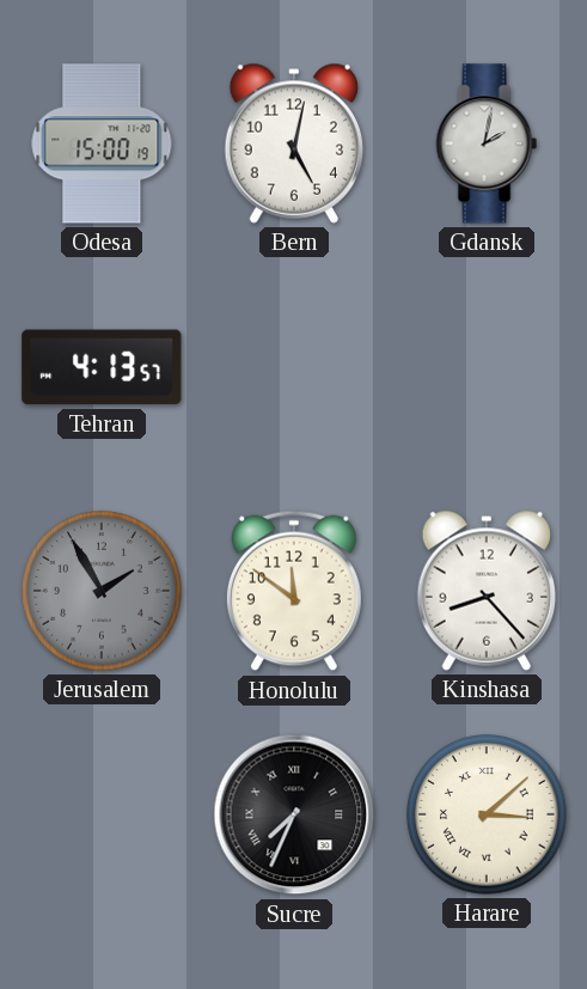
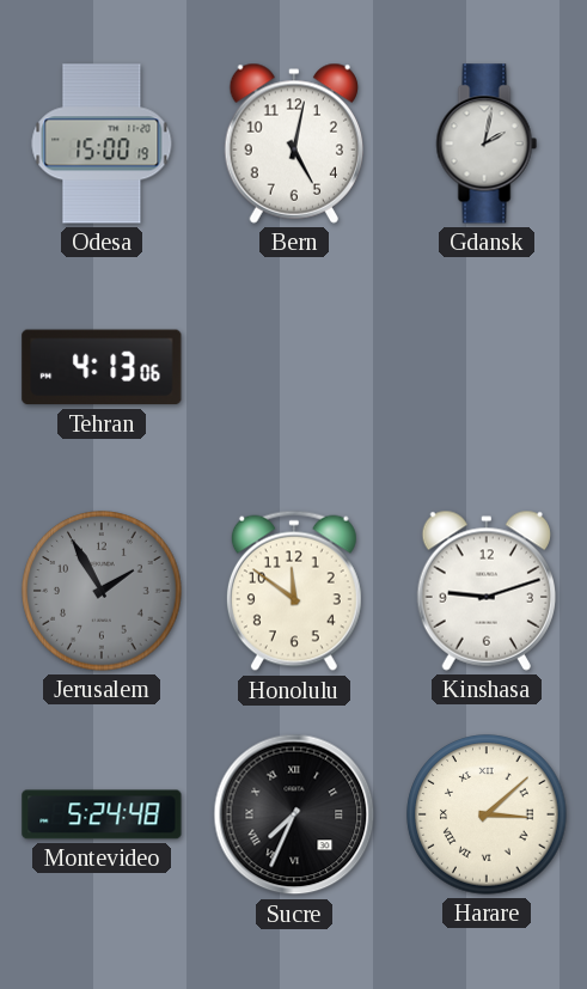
Tehran: 4:13:57 -> 4:13:06
Kinshasa: 8:23 -> 9:12
Montevideo: none -> 5:24
